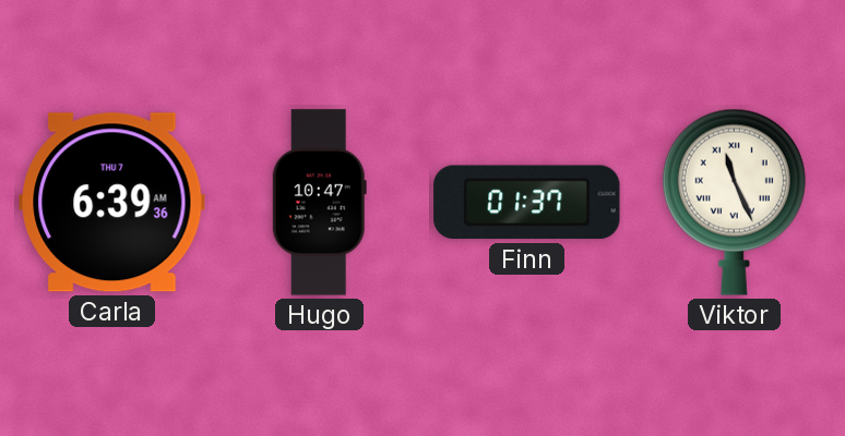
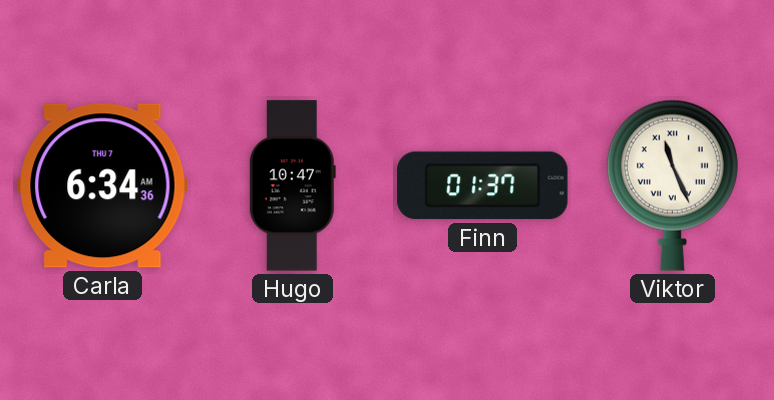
Carla: 6:39 -> 6:34
